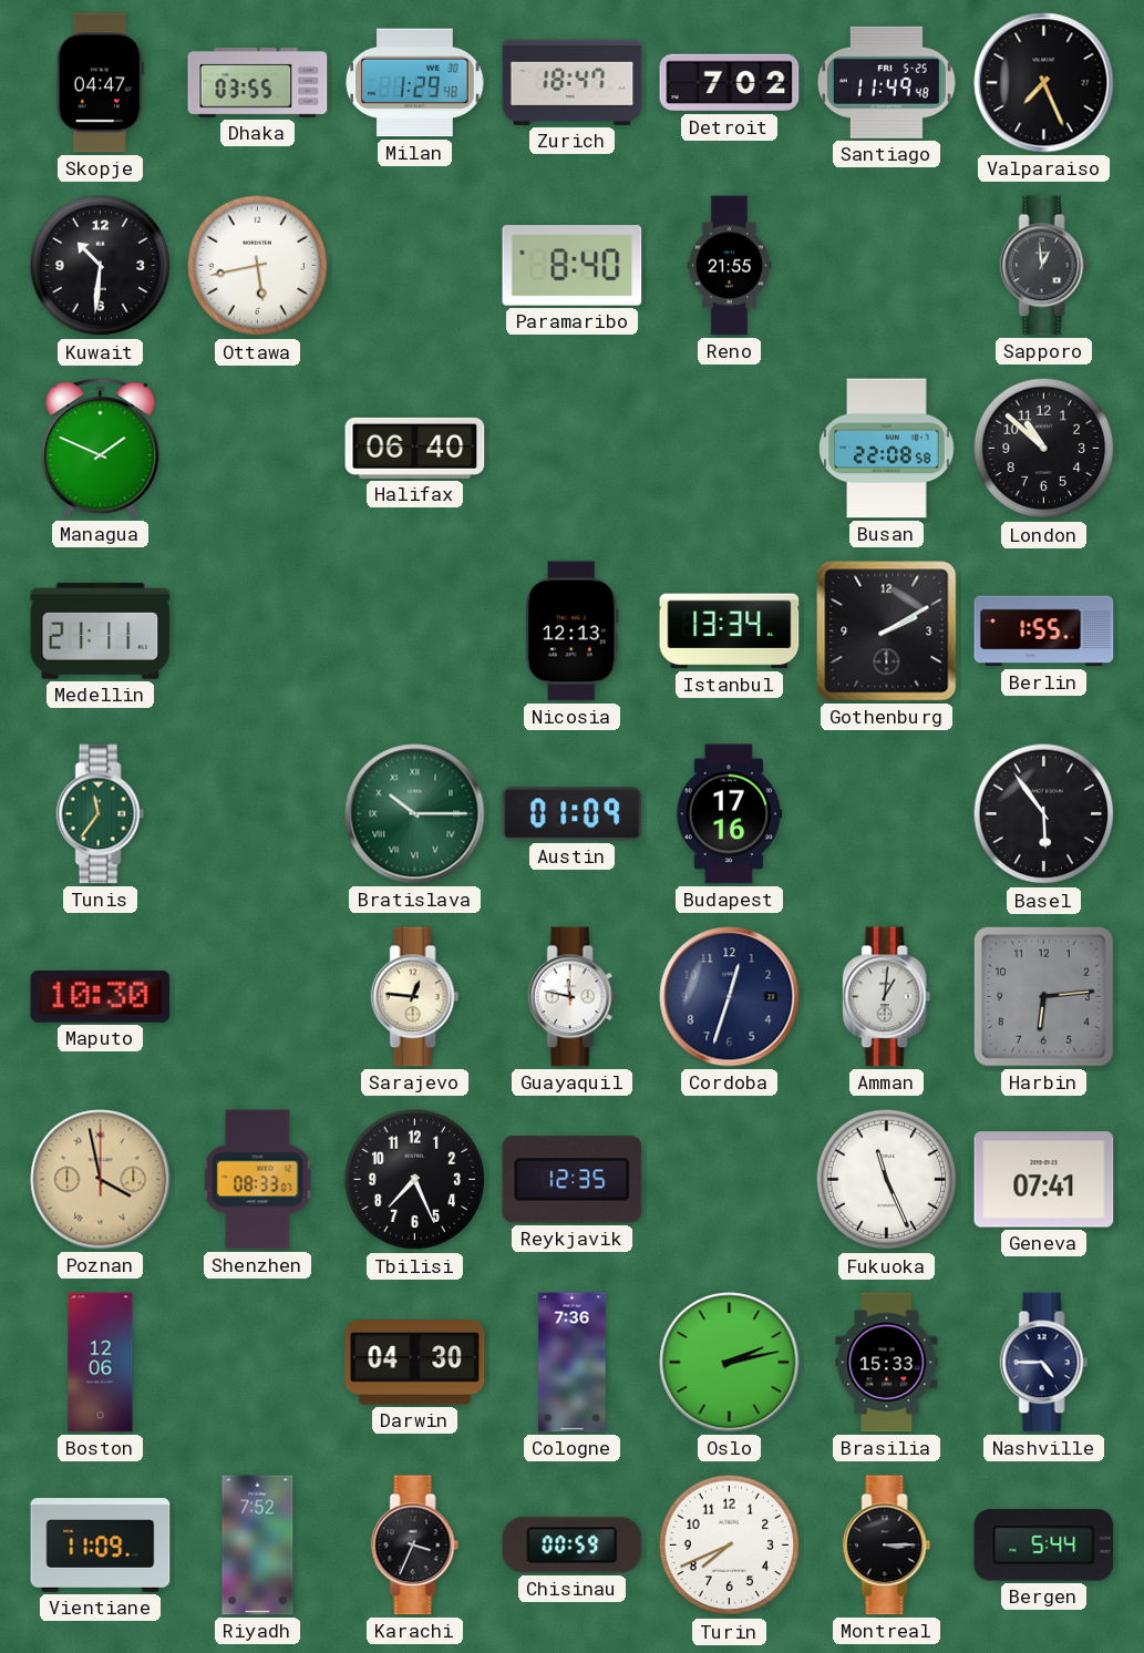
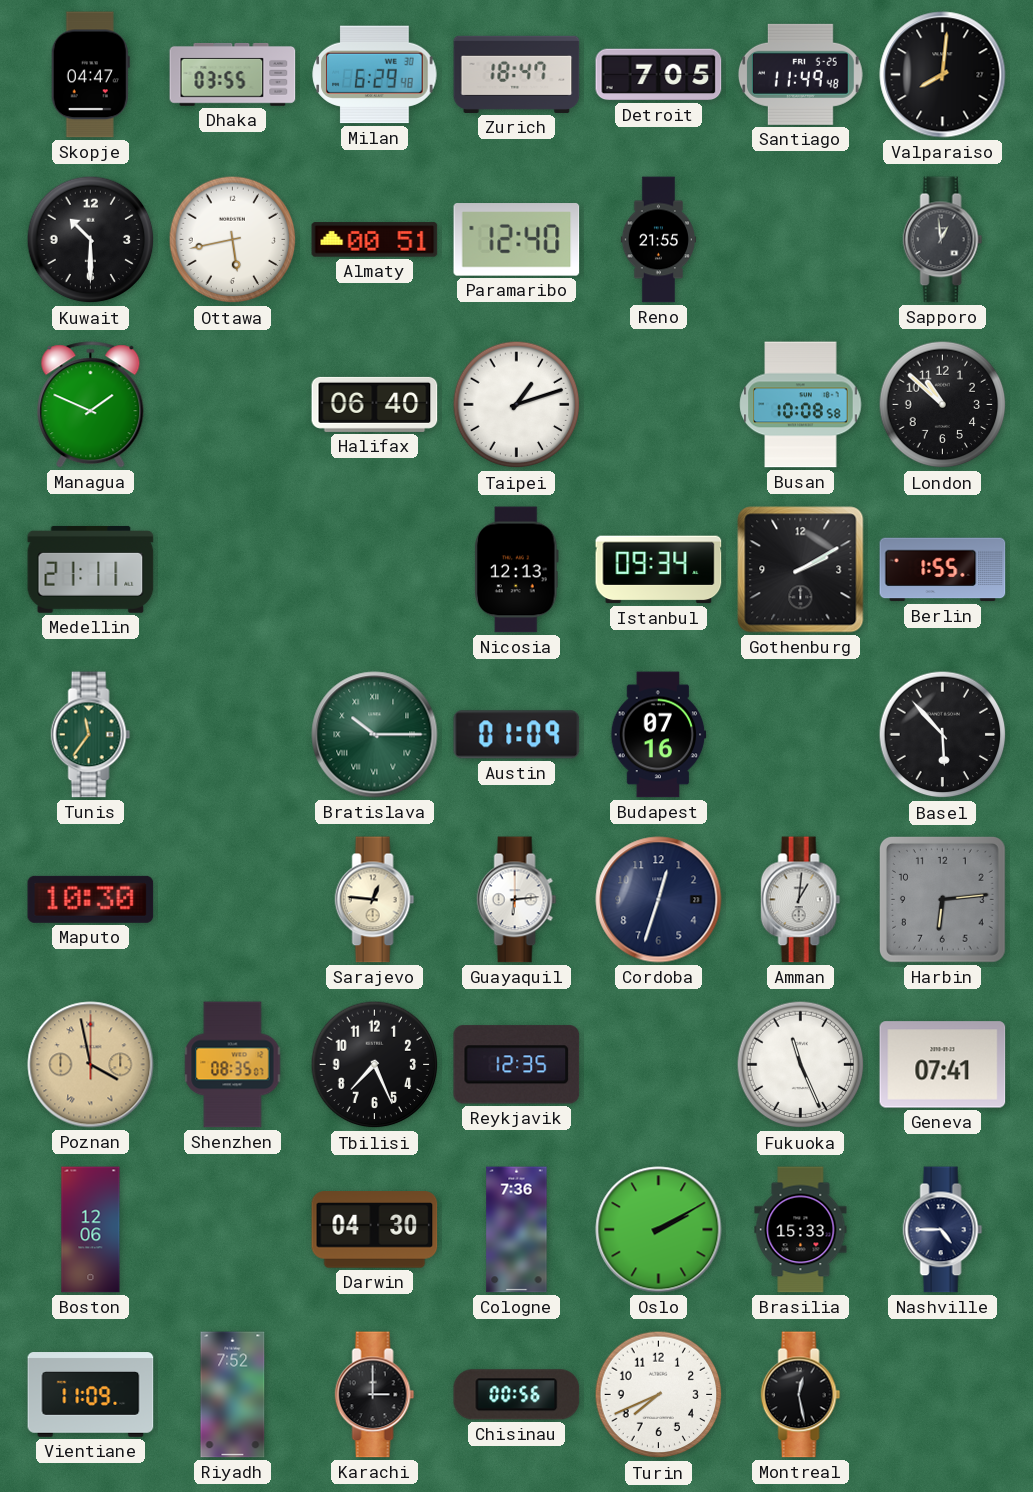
Milan: 1:29 -> 6:29
Detroit: 7:02 -> 7:05
Valparaiso: 7:26 -> 8:01
Kuwait: 10:31 -> 10:30
Almaty: none -> 00:51
Paramaribo: 8:40 -> 12:40
Taipei: none -> 1:12
Busan: 22:08 -> 10:08
Istanbul: 13:34 -> 09:34
Budapest: 17:16 -> 07:16
Basel: 5:54 -> 5:53
Guayaquil: 11:47 -> 6:14
Shenzhen: 08:33 -> 08:35
Oslo: 2:13 -> 2:10
Karachi: 3:34 -> 3:00
Chisinau: 00:59 -> 00:56
Montreal: 3:15 -> 12:28
Bergen: 5:44 -> none
